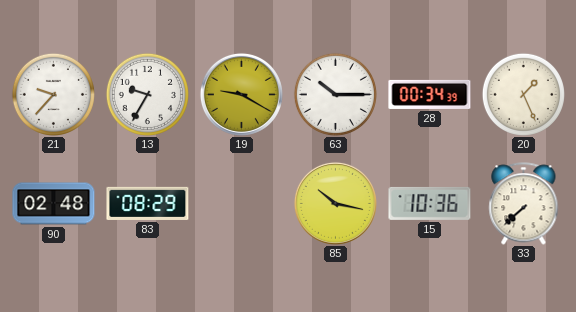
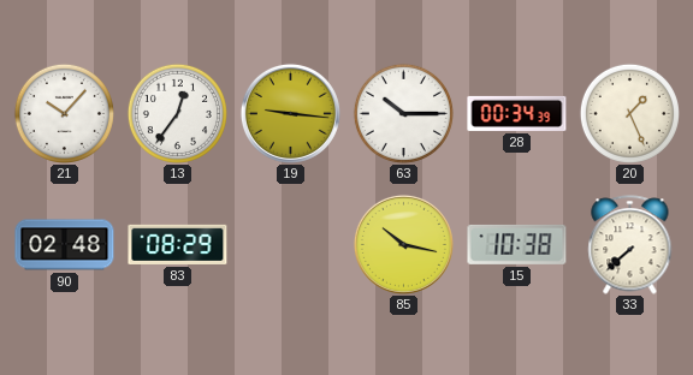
21: 9:37 -> 10:07
13: 9:35 -> 12:36
19: 9:20 -> 9:16
15: 10:36 -> 10:38
